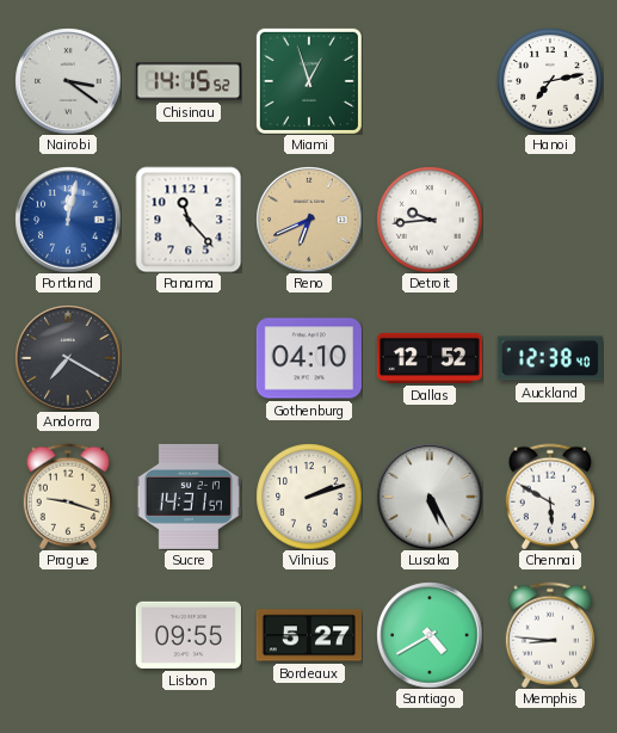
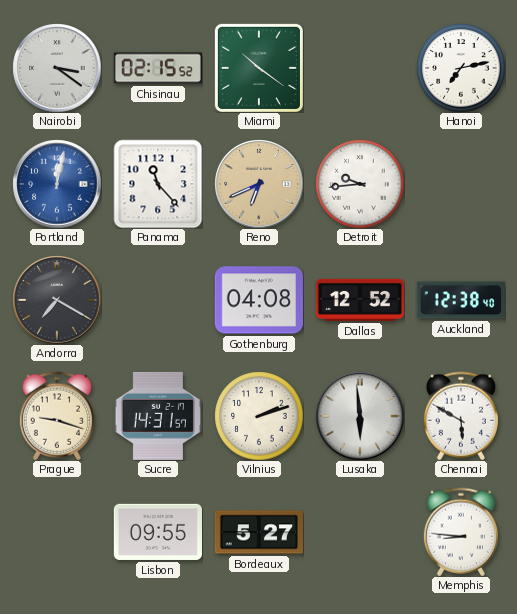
Chisinau: 14:15 -> 02:15
Miami: 12:57 -> 10:21
Gothenburg: 04:10 -> 04:08
Lusaka: 5:25 -> 5:59
Santiago: 4:40 -> none
